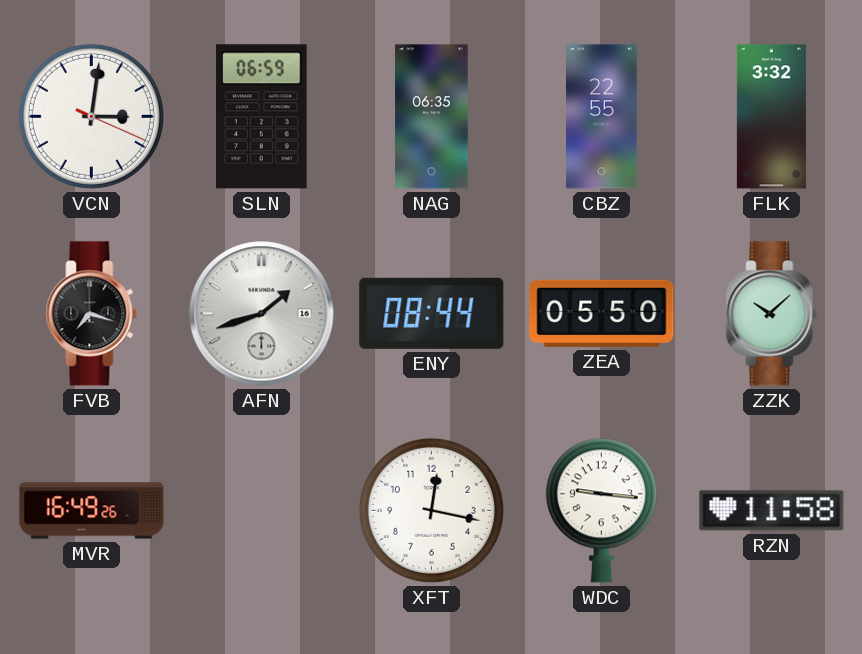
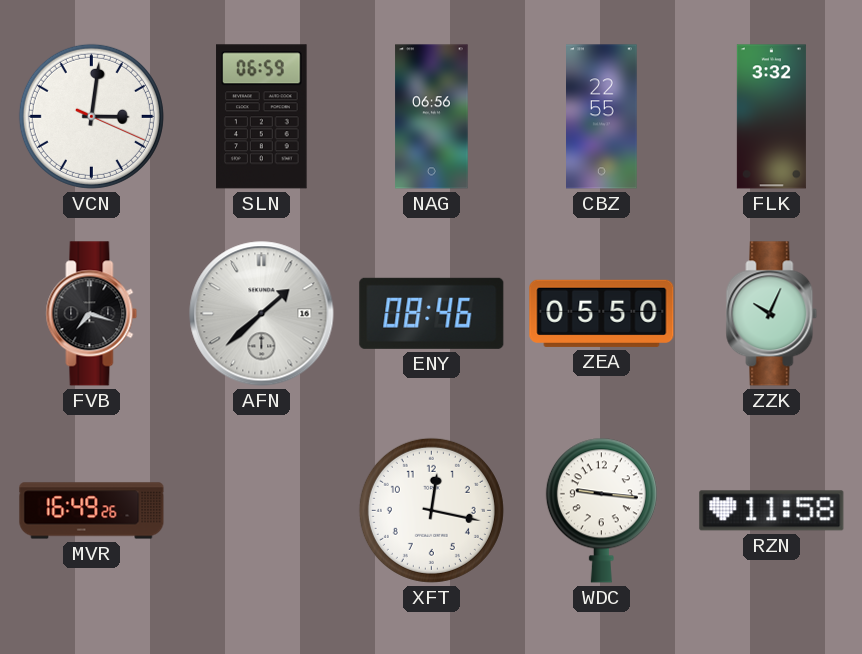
NAG: 06:35 -> 06:56
AFN: 1:42 -> 1:38
ENY: 08:44 -> 08:46
ZZK: 10:08 -> 10:04
